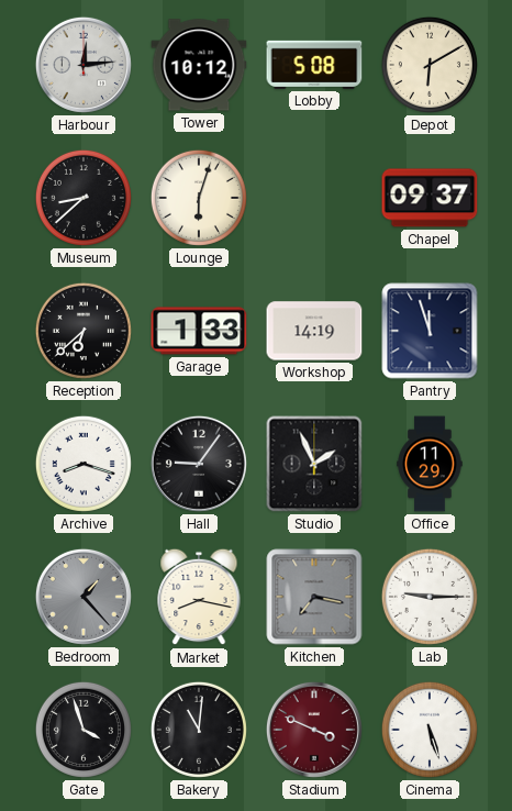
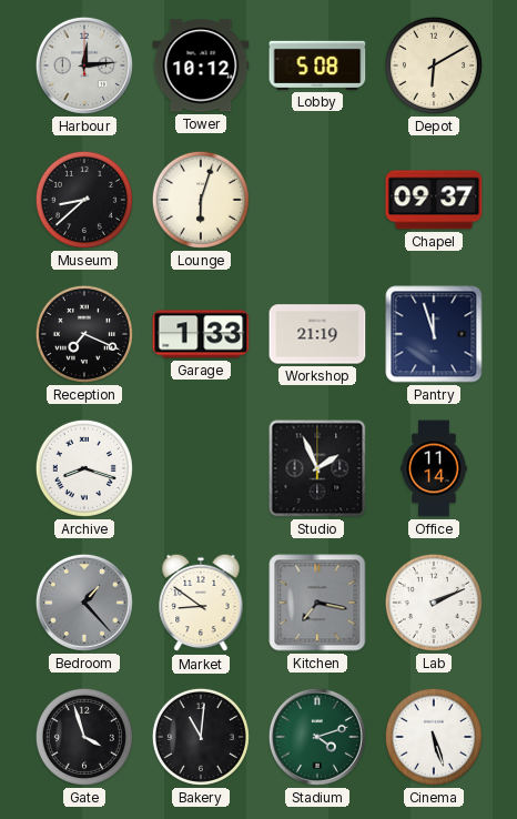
Reception: 6:38 -> 7:19
Workshop: 14:19 -> 21:19
Hall: 9:06 -> none
Office: 11:29 -> 11:14
Market: 8:17 -> 8:51
Lab: 9:15 -> 2:11
Stadium: 3:49 -> 4:12
Stadium dial: burgundy -> green
